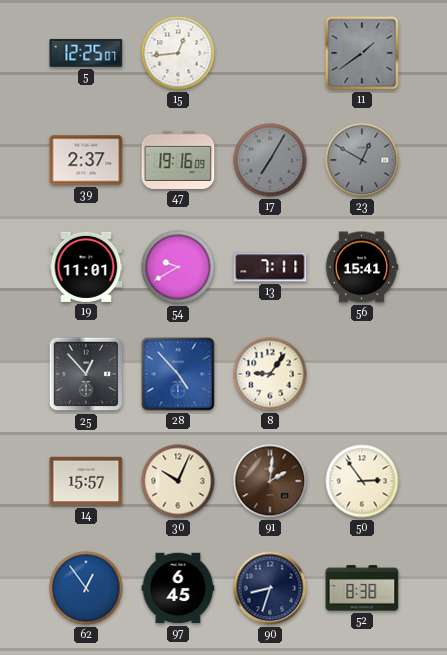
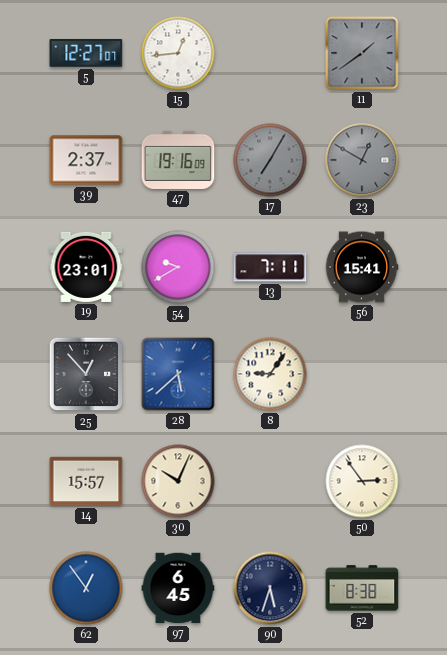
5: 12:25 -> 12:27
19: 11:01 -> 23:01
28: 4:53 -> 5:38
91: 2:01 -> none
90: 8:33 -> 5:33
